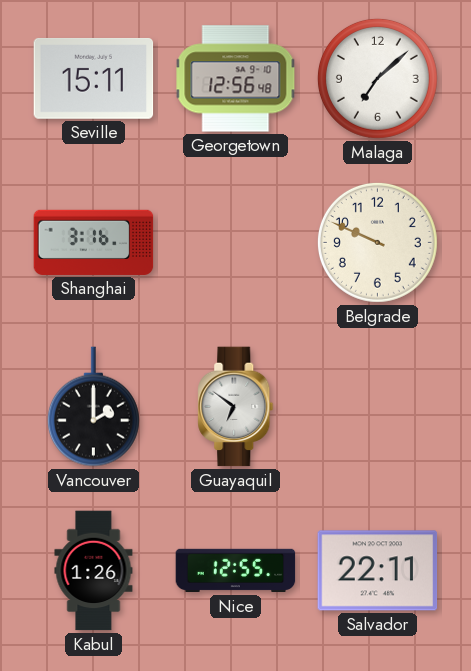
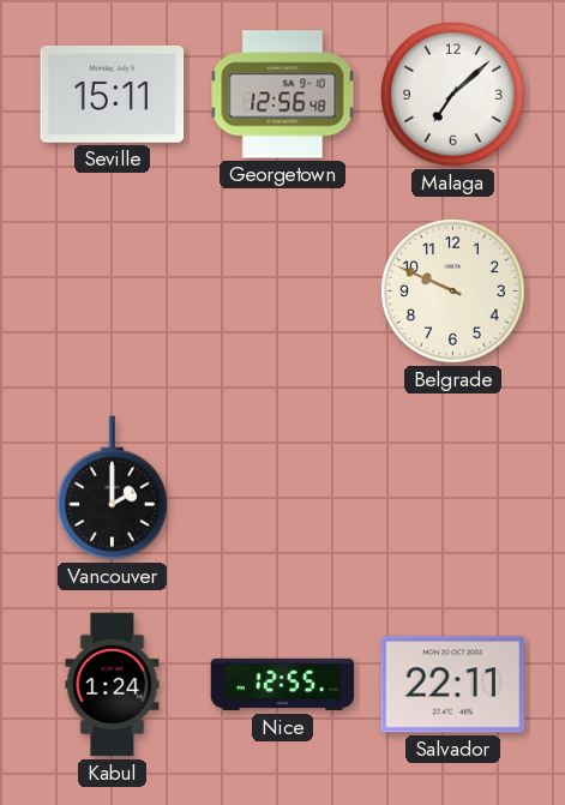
Shanghai: 3:16 -> none
Guayaquil: 6:51 -> none
Kabul: 1:26 -> 1:24
